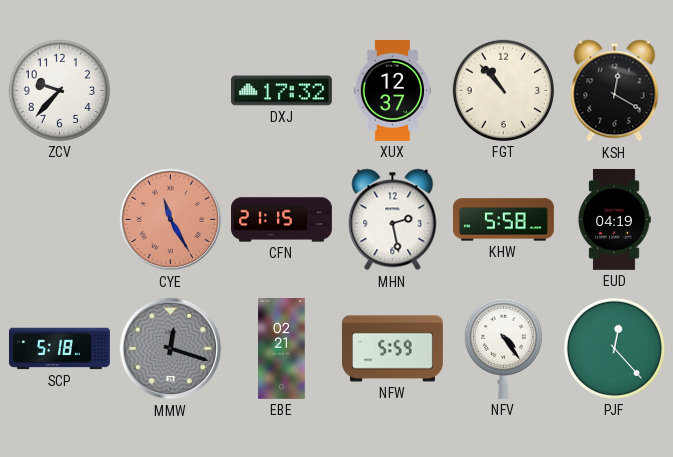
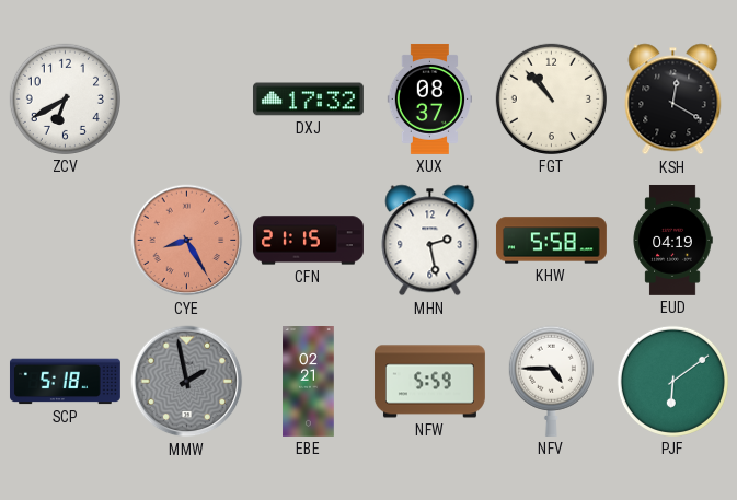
ZCV: 9:37 -> 6:40
XUX: 12:37 -> 08:37
CYE: 11:25 -> 8:25
MMW: 12:18 -> 1:58
NFV: 4:24 -> 4:45
PJF: 12:23 -> 6:09
